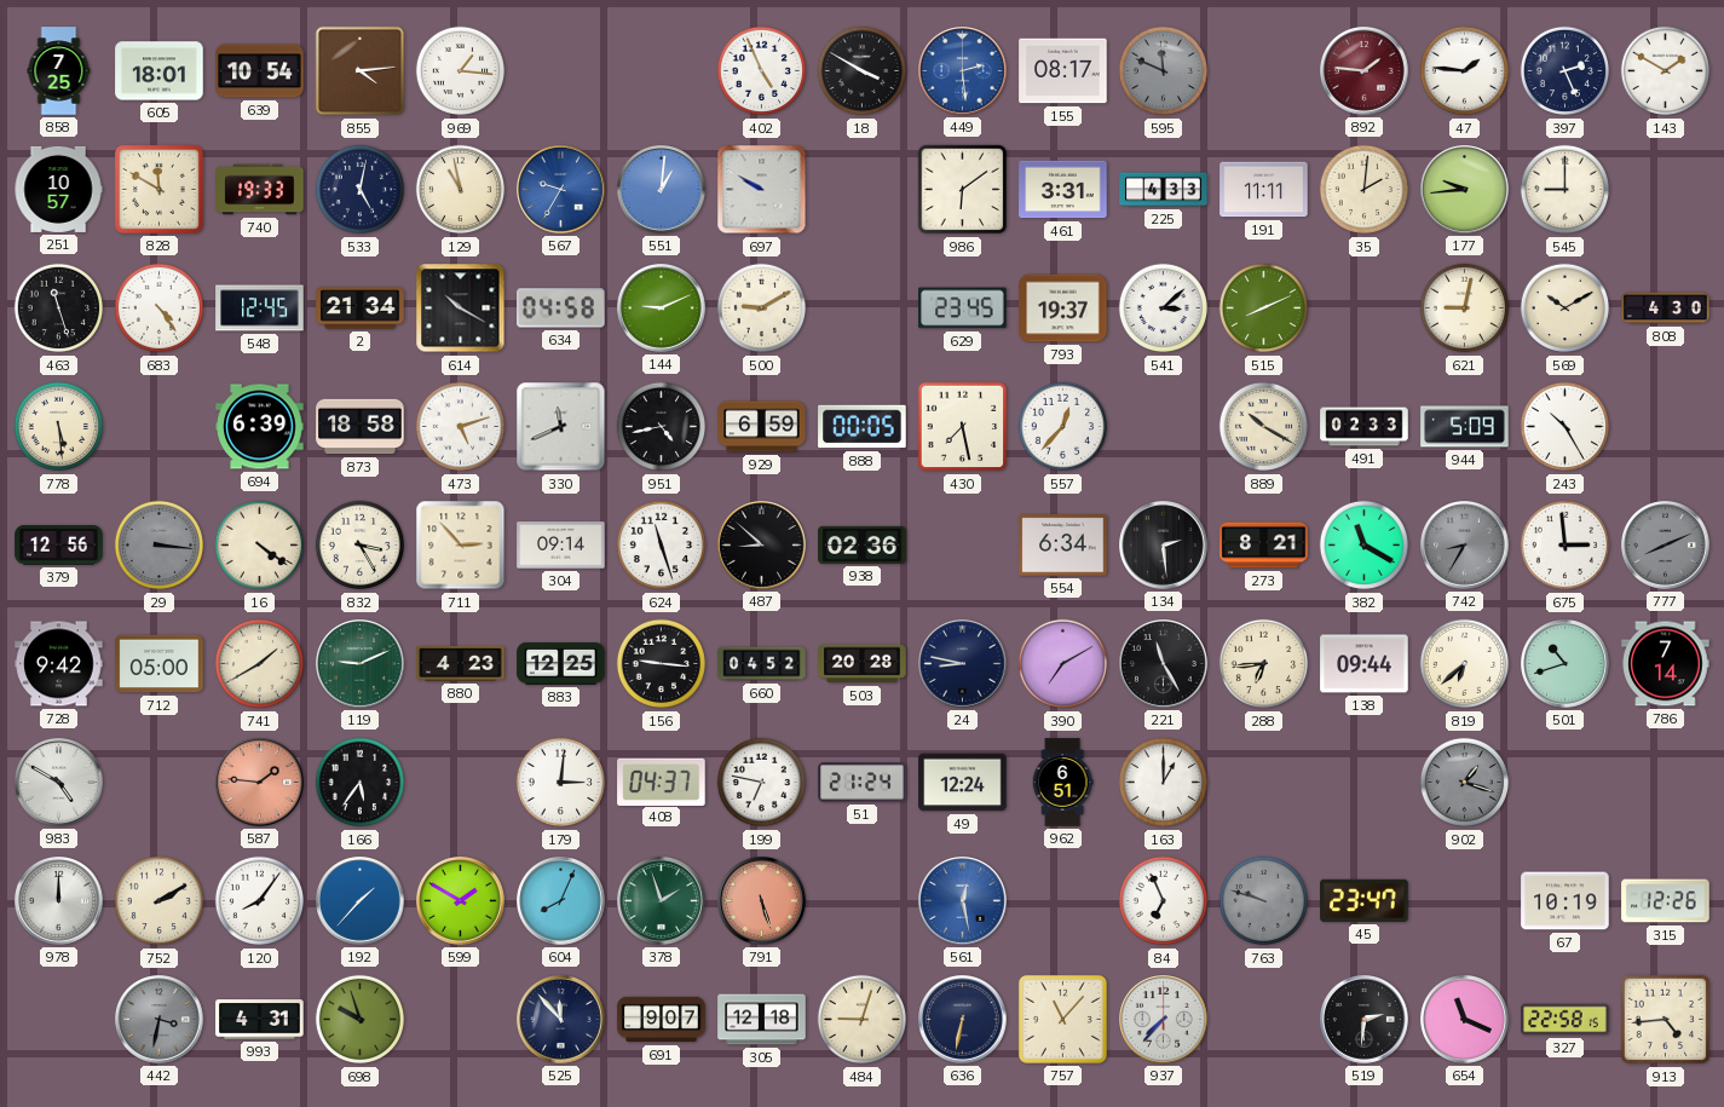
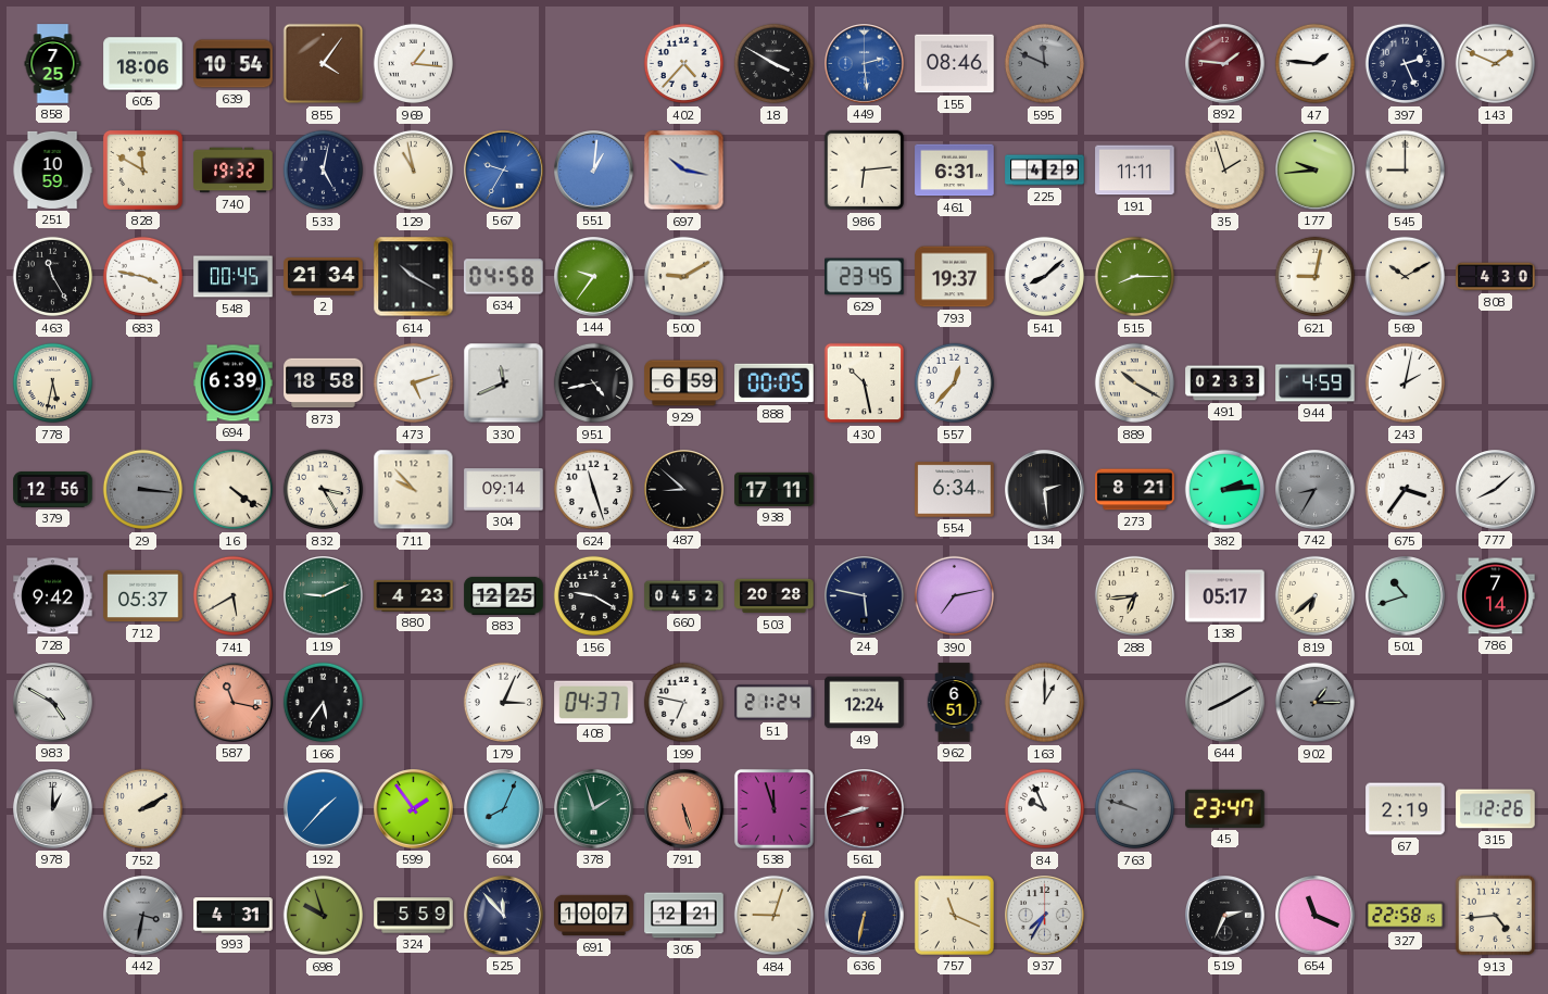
605: 18:01 -> 18:06
855: 4:14 -> 4:06
402: 4:56 -> 4:37
155: 08:17 -> 08:46
143: 1:50 -> 1:49
251: 10:57 -> 10:59
740: 19:33 -> 19:32
697: 9:50 -> 10:17
986: 6:09 -> 6:14
461: 3:31 -> 6:31
225: 4:33 -> 4:29
35: 2:01 -> 1:57
463: 11:27 -> 11:25
683: 4:24 -> 3:47
548: 12:45 -> 00:45
144: 9:11 -> 9:36
541: 3:08 -> 8:08
515: 8:11 -> 8:15
778: 5:29 -> 5:32
430: 7:28 -> 10:28
944: 5:09 -> 4:59
243: 10:25 -> 2:02
711: 2:53 -> 9:53
938: 02:36 -> 17:11
382: 11:20 -> 2:14
675: 2:59 -> 3:36
777: 8:11 -> 8:08
777 dial: grey -> white
712: 05:00 -> 05:37
741: 1:40 -> 5:40
156: 9:16 -> 9:20
24: 8:47 -> 5:47
390: 7:10 -> 7:13
221: 11:25 -> none
138: 09:44 -> 05:17
587: 1:46 -> 11:17
179: 3:01 -> 3:04
644: none -> 8:10
902: 1:18 -> 1:15
978: 12:00 -> 1:00
120: 8:06 -> none
599: 1:50 -> 1:54
538: none -> 11:57
561: 12:28 -> 8:42
561 dial: blue -> burgundy
84: 6:56 -> 9:56
67: 10:19 -> 2:19
324: none -> 5:59
691: 9:07 -> 10:07
305: 12:18 -> 12:21
757: 11:07 -> 11:19
937: 7:37 -> 7:35
519: 2:31 -> 2:34
